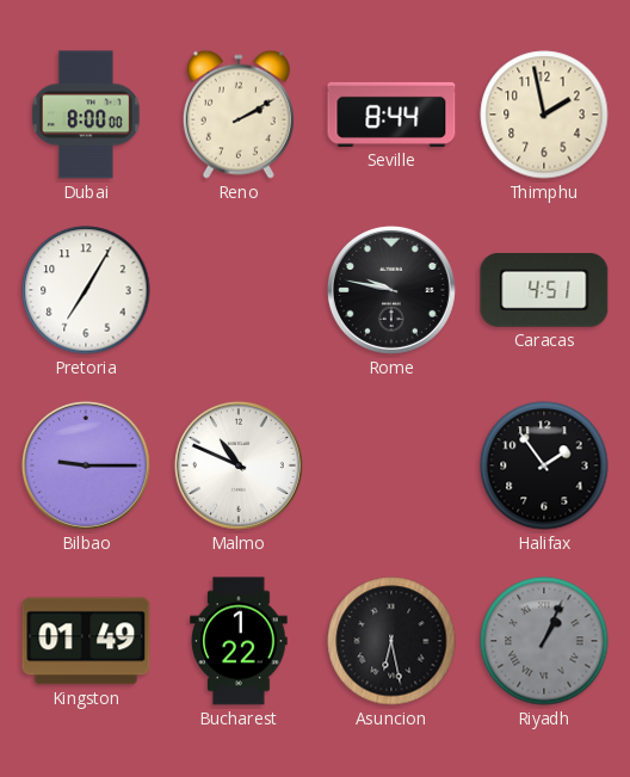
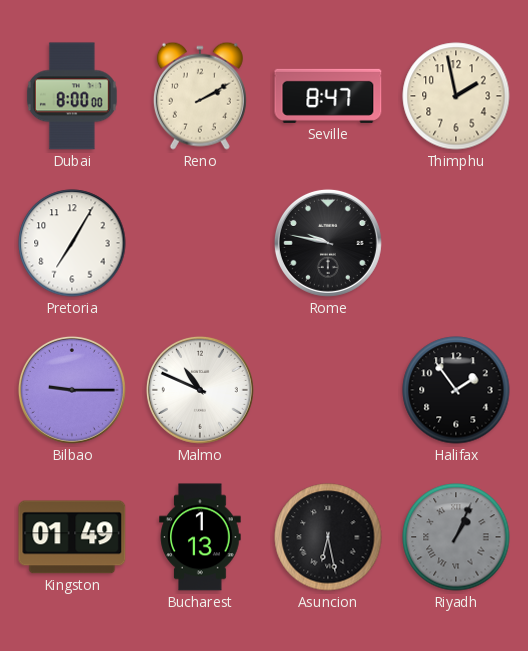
Seville: 8:44 -> 8:47
Caracas: 4:51 -> none
Bucharest: 1:22 -> 1:13
